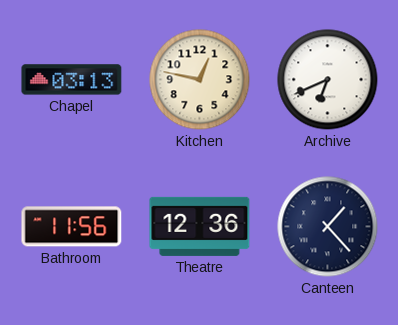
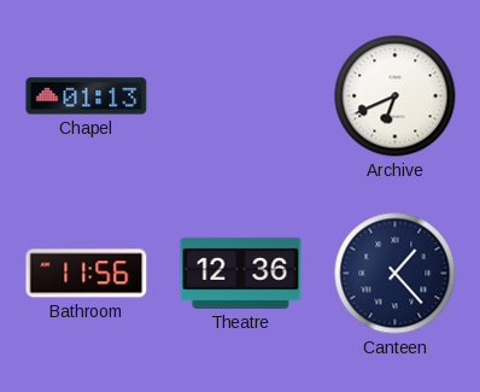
Chapel: 03:13 -> 01:13
Kitchen: 12:47 -> none
